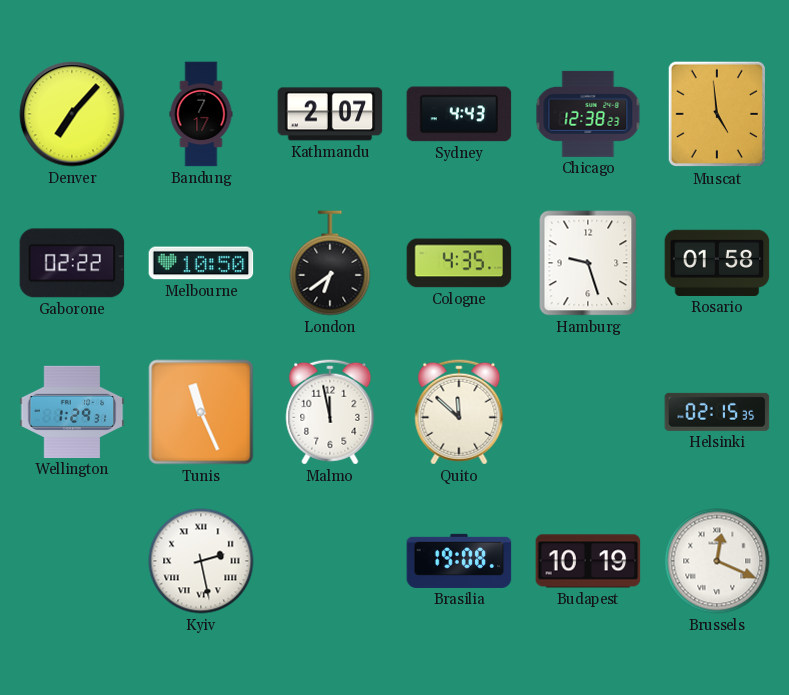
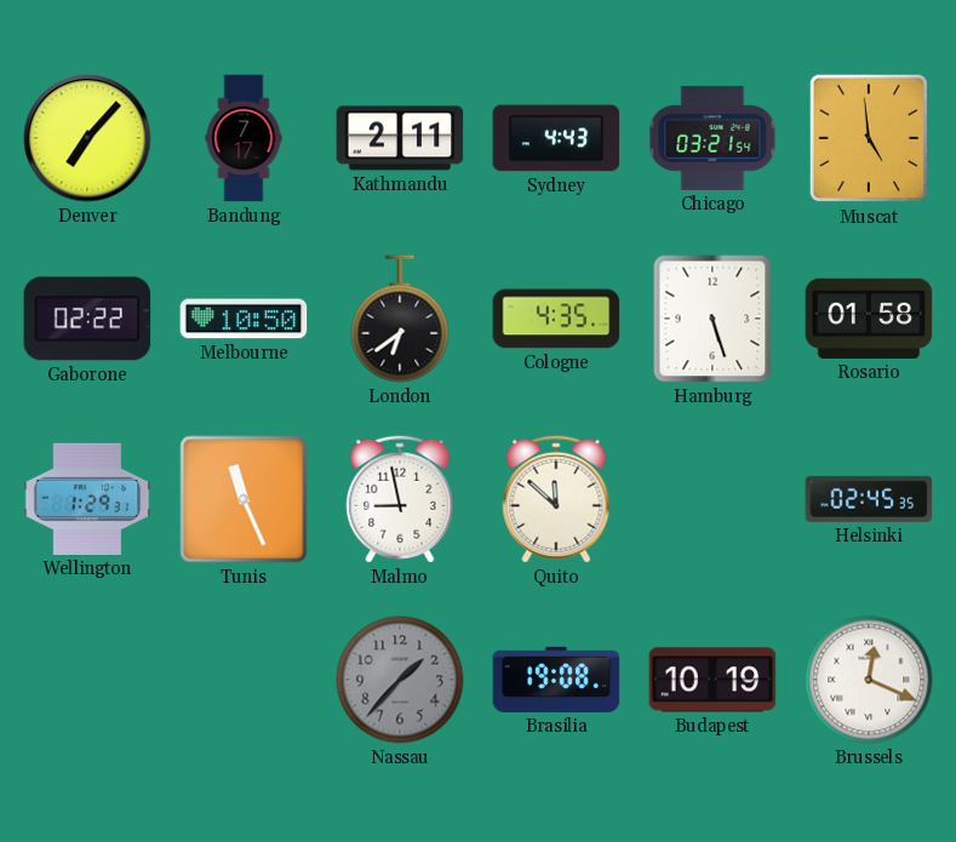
Kathmandu: 2:07 -> 2:11
Chicago: 12:38 -> 03:21
Hamburg: 9:27 -> 5:27
Malmo: 11:58 -> 8:58
Helsinki: 02:15 -> 02:45
Kyiv: 2:28 -> none
Nassau: none -> 1:37
